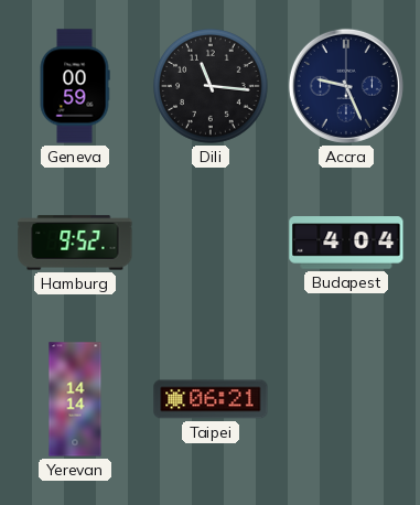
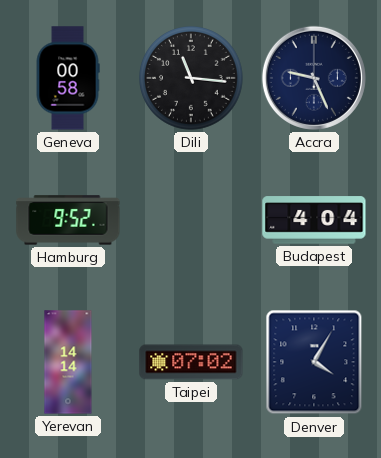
Geneva: 00:59 -> 00:58
Taipei: 06:21 -> 07:02
Denver: none -> 4:05
